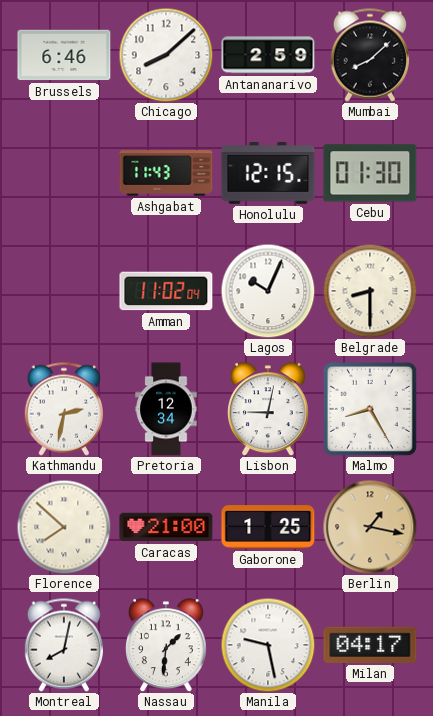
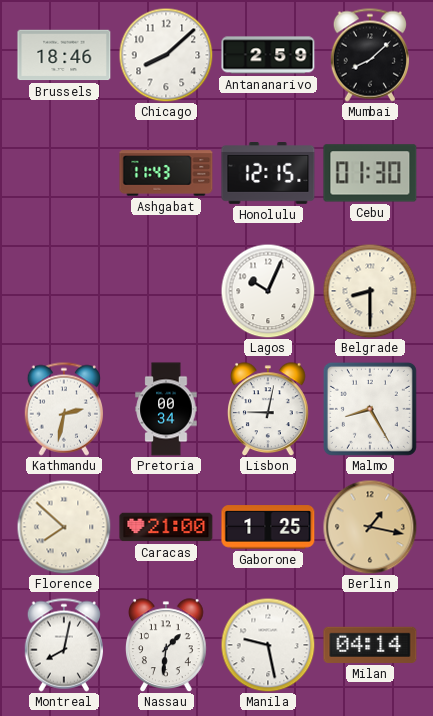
Brussels: 6:46 -> 18:46
Amman: 11:02 -> none
Pretoria: 12:34 -> 00:34
Milan: 04:17 -> 04:14
